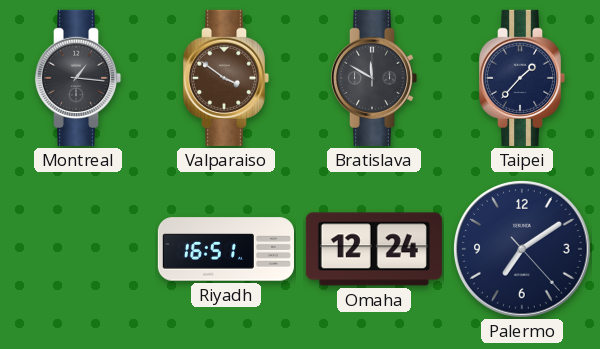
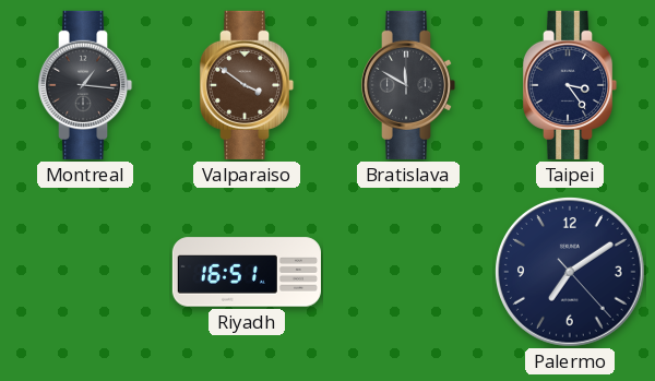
Taipei: 1:37 -> 3:24
Omaha: 12:24 -> none
